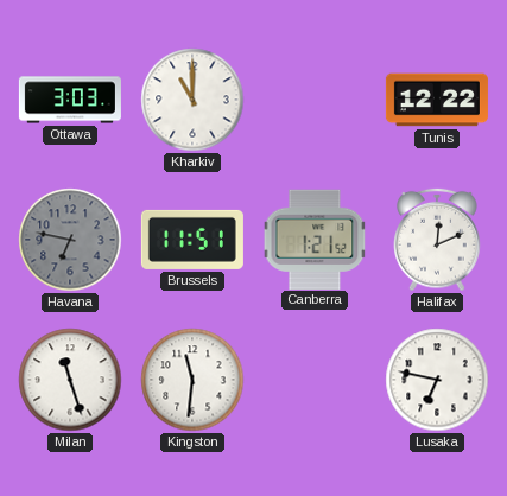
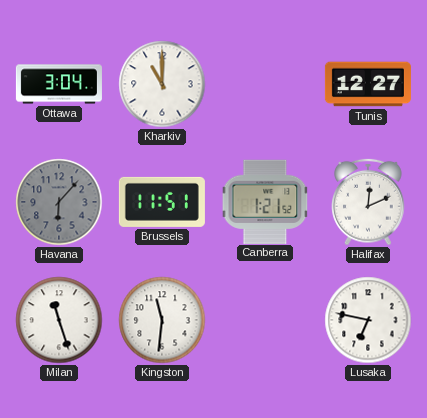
Ottawa: 3:03 -> 3:04
Tunis: 12:22 -> 12:27
Havana: 6:47 -> 6:07
